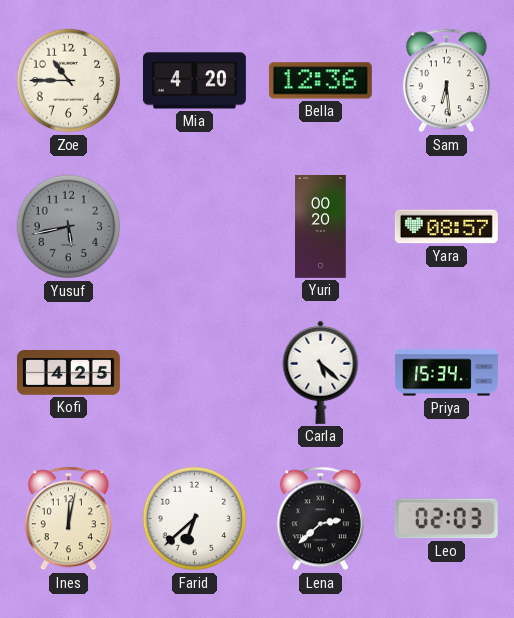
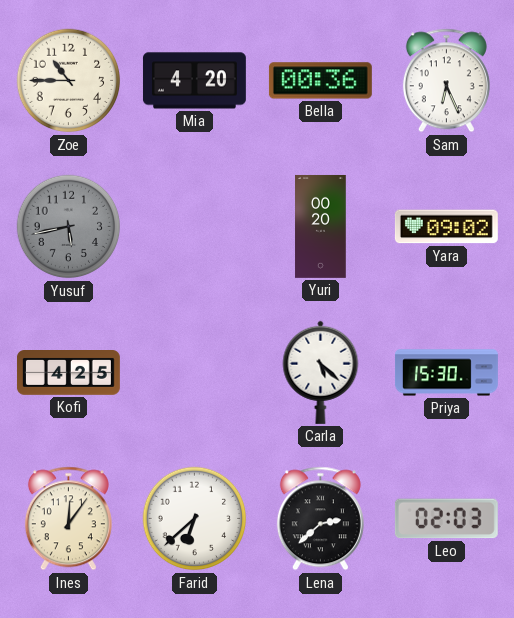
Bella: 12:36 -> 00:36
Sam: 6:29 -> 6:26
Yara: 08:57 -> 09:02
Priya: 15:34 -> 15:30
Ines: 12:02 -> 12:06
